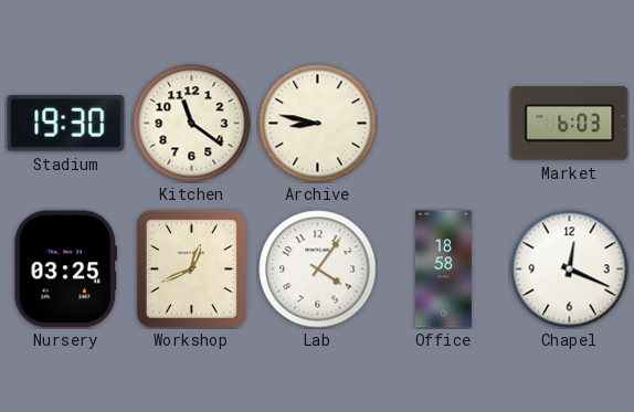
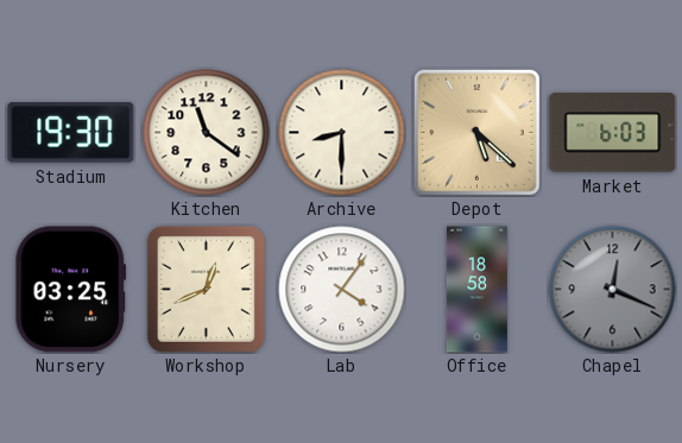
Archive: 8:47 -> 8:30
Depot: none -> 5:22
Chapel dial: white -> grey
